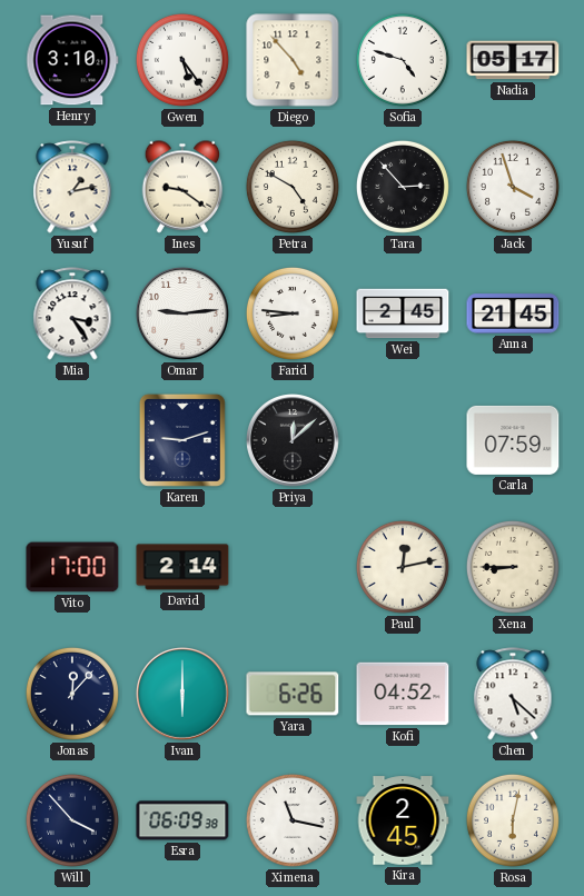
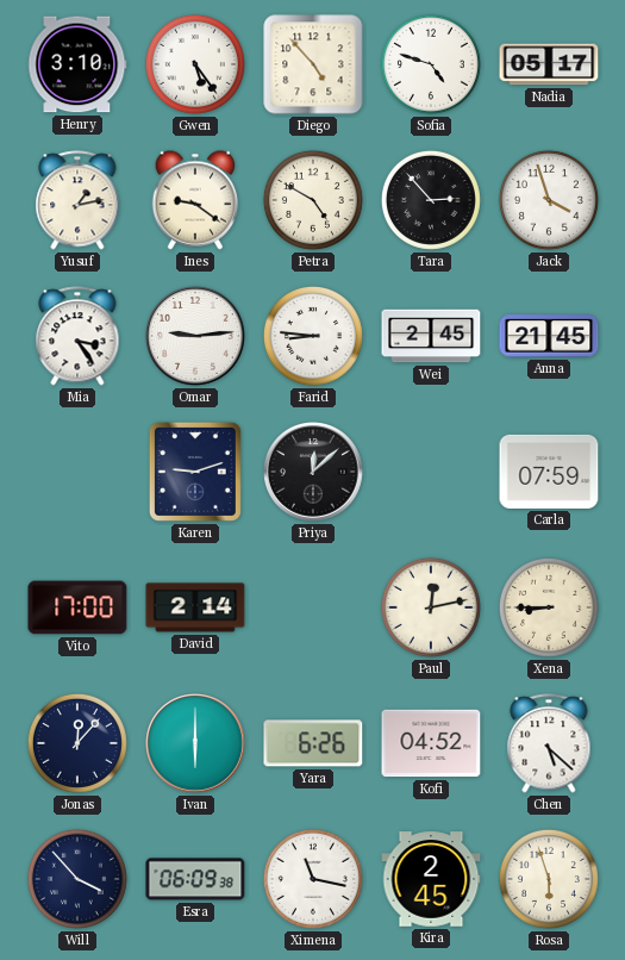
Rosa: 6:02 -> 5:57
